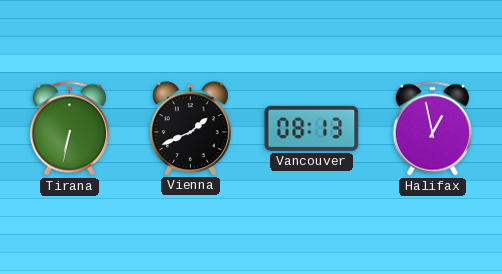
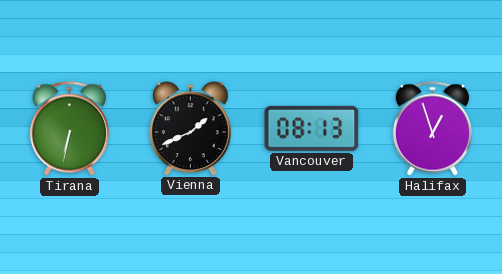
Halifax: 12:58 -> 12:57
